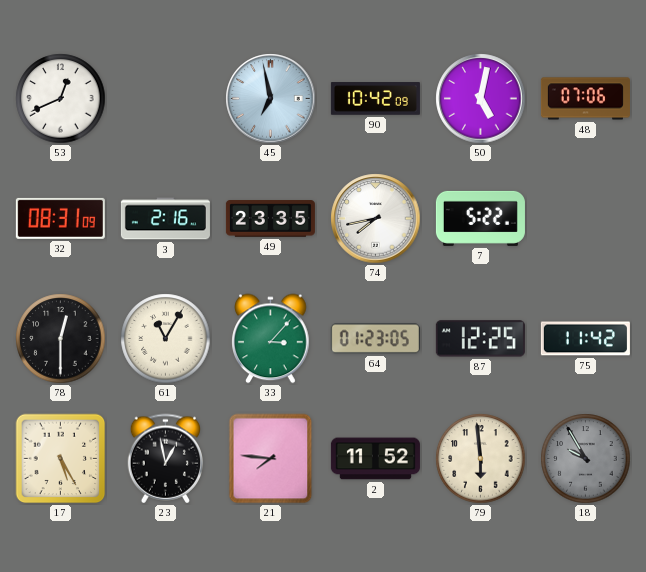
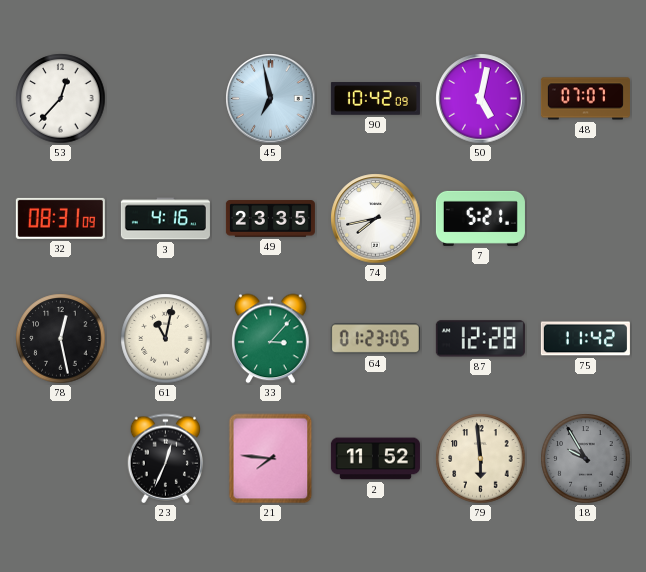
53: 12:41 -> 12:37
48: 07:06 -> 07:07
3: 2:16 -> 4:16
7: 5:22 -> 5:21
78: 12:30 -> 12:28
61: 11:05 -> 11:02
87: 12:25 -> 12:28
17: 5:25 -> none
23: 12:58 -> 12:34
